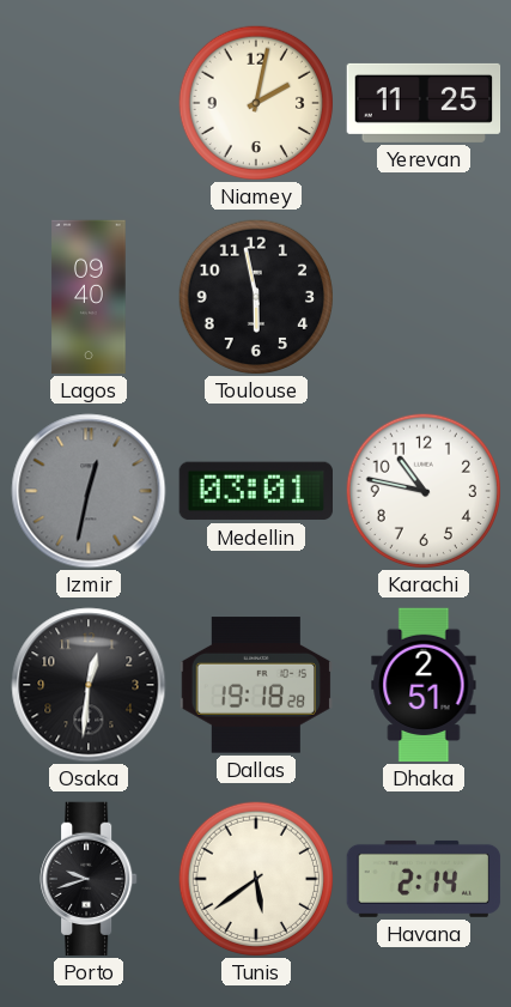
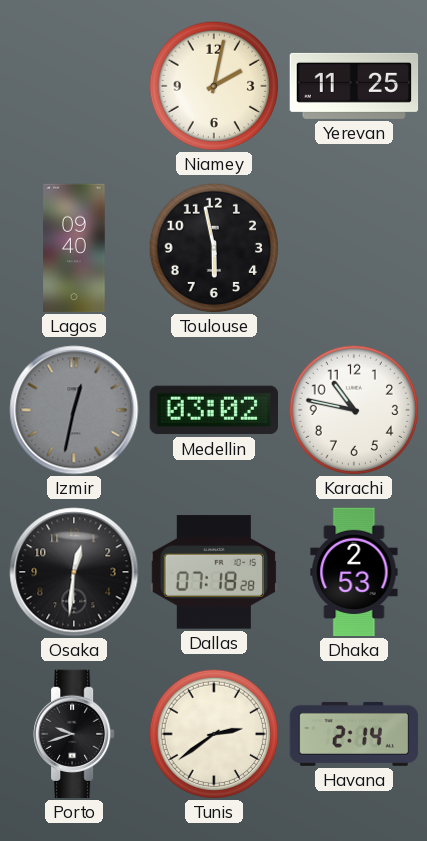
Medellin: 03:01 -> 03:02
Dallas: 19:18 -> 07:18
Dhaka: 2:51 -> 2:53
Tunis: 5:39 -> 2:39
